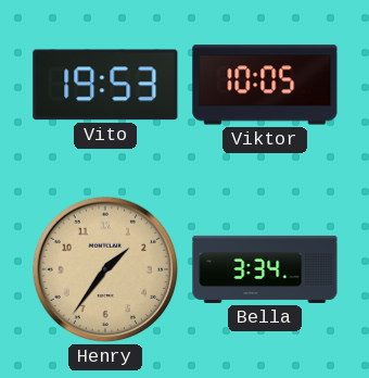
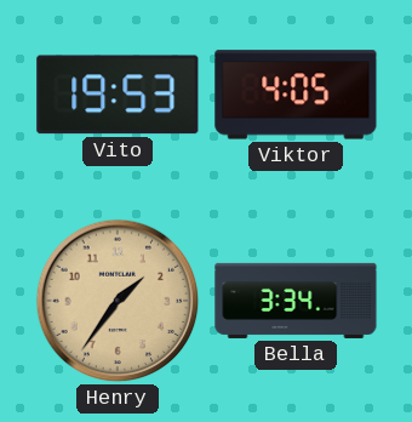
Viktor: 10:05 -> 4:05
